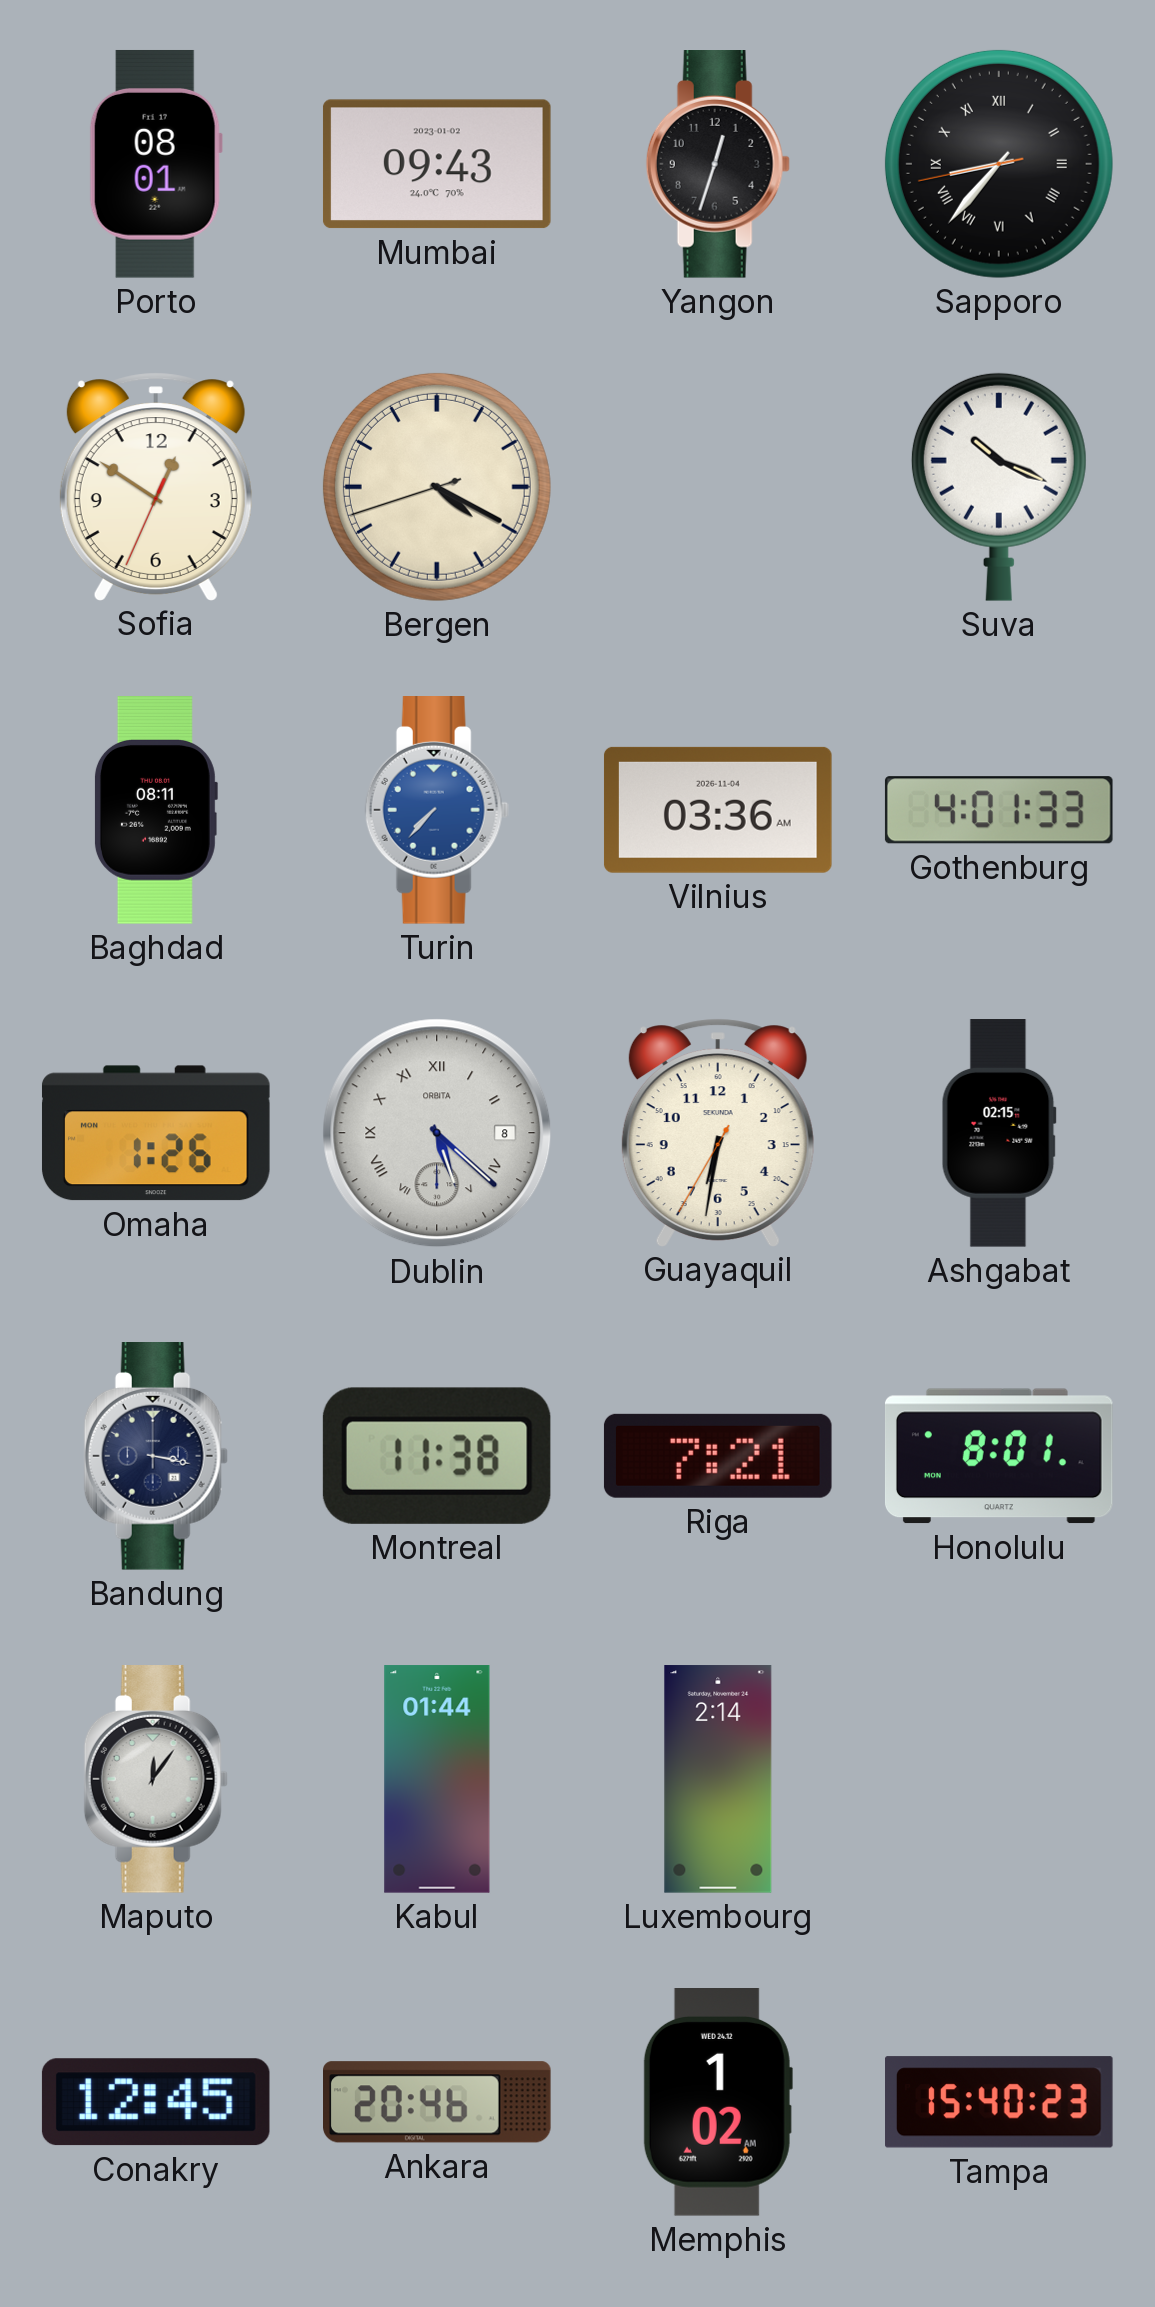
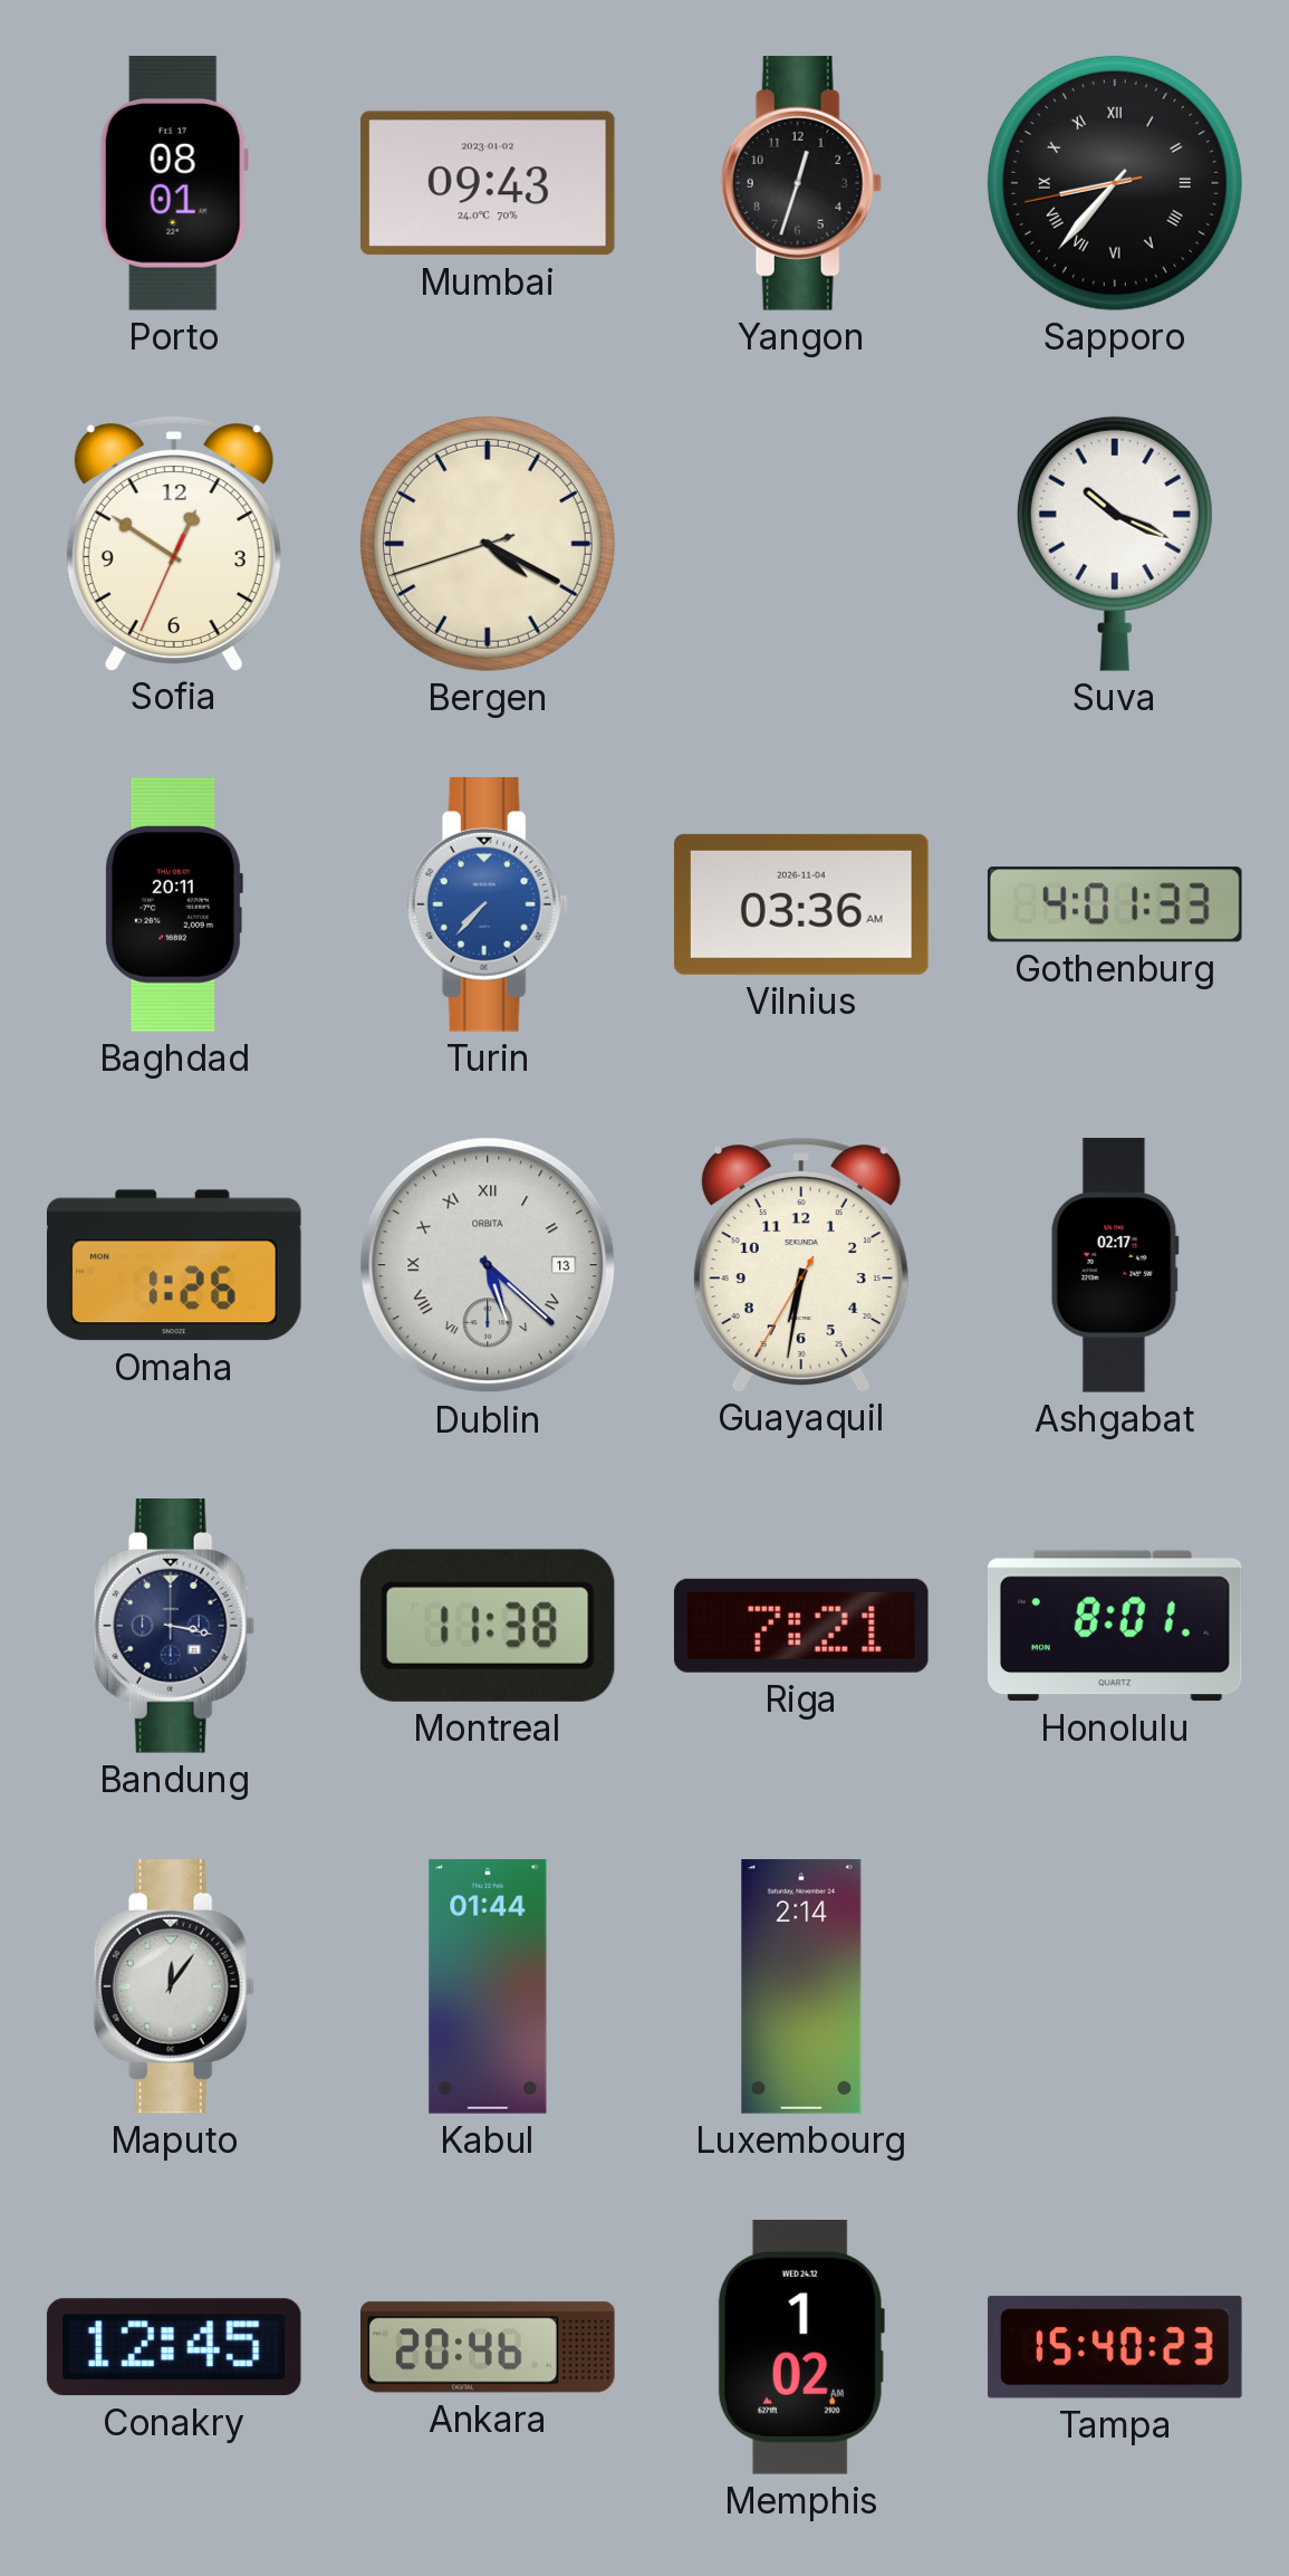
Baghdad: 08:11 -> 20:11
Dublin date: 8 -> 13
Ashgabat: 02:15 -> 02:17
